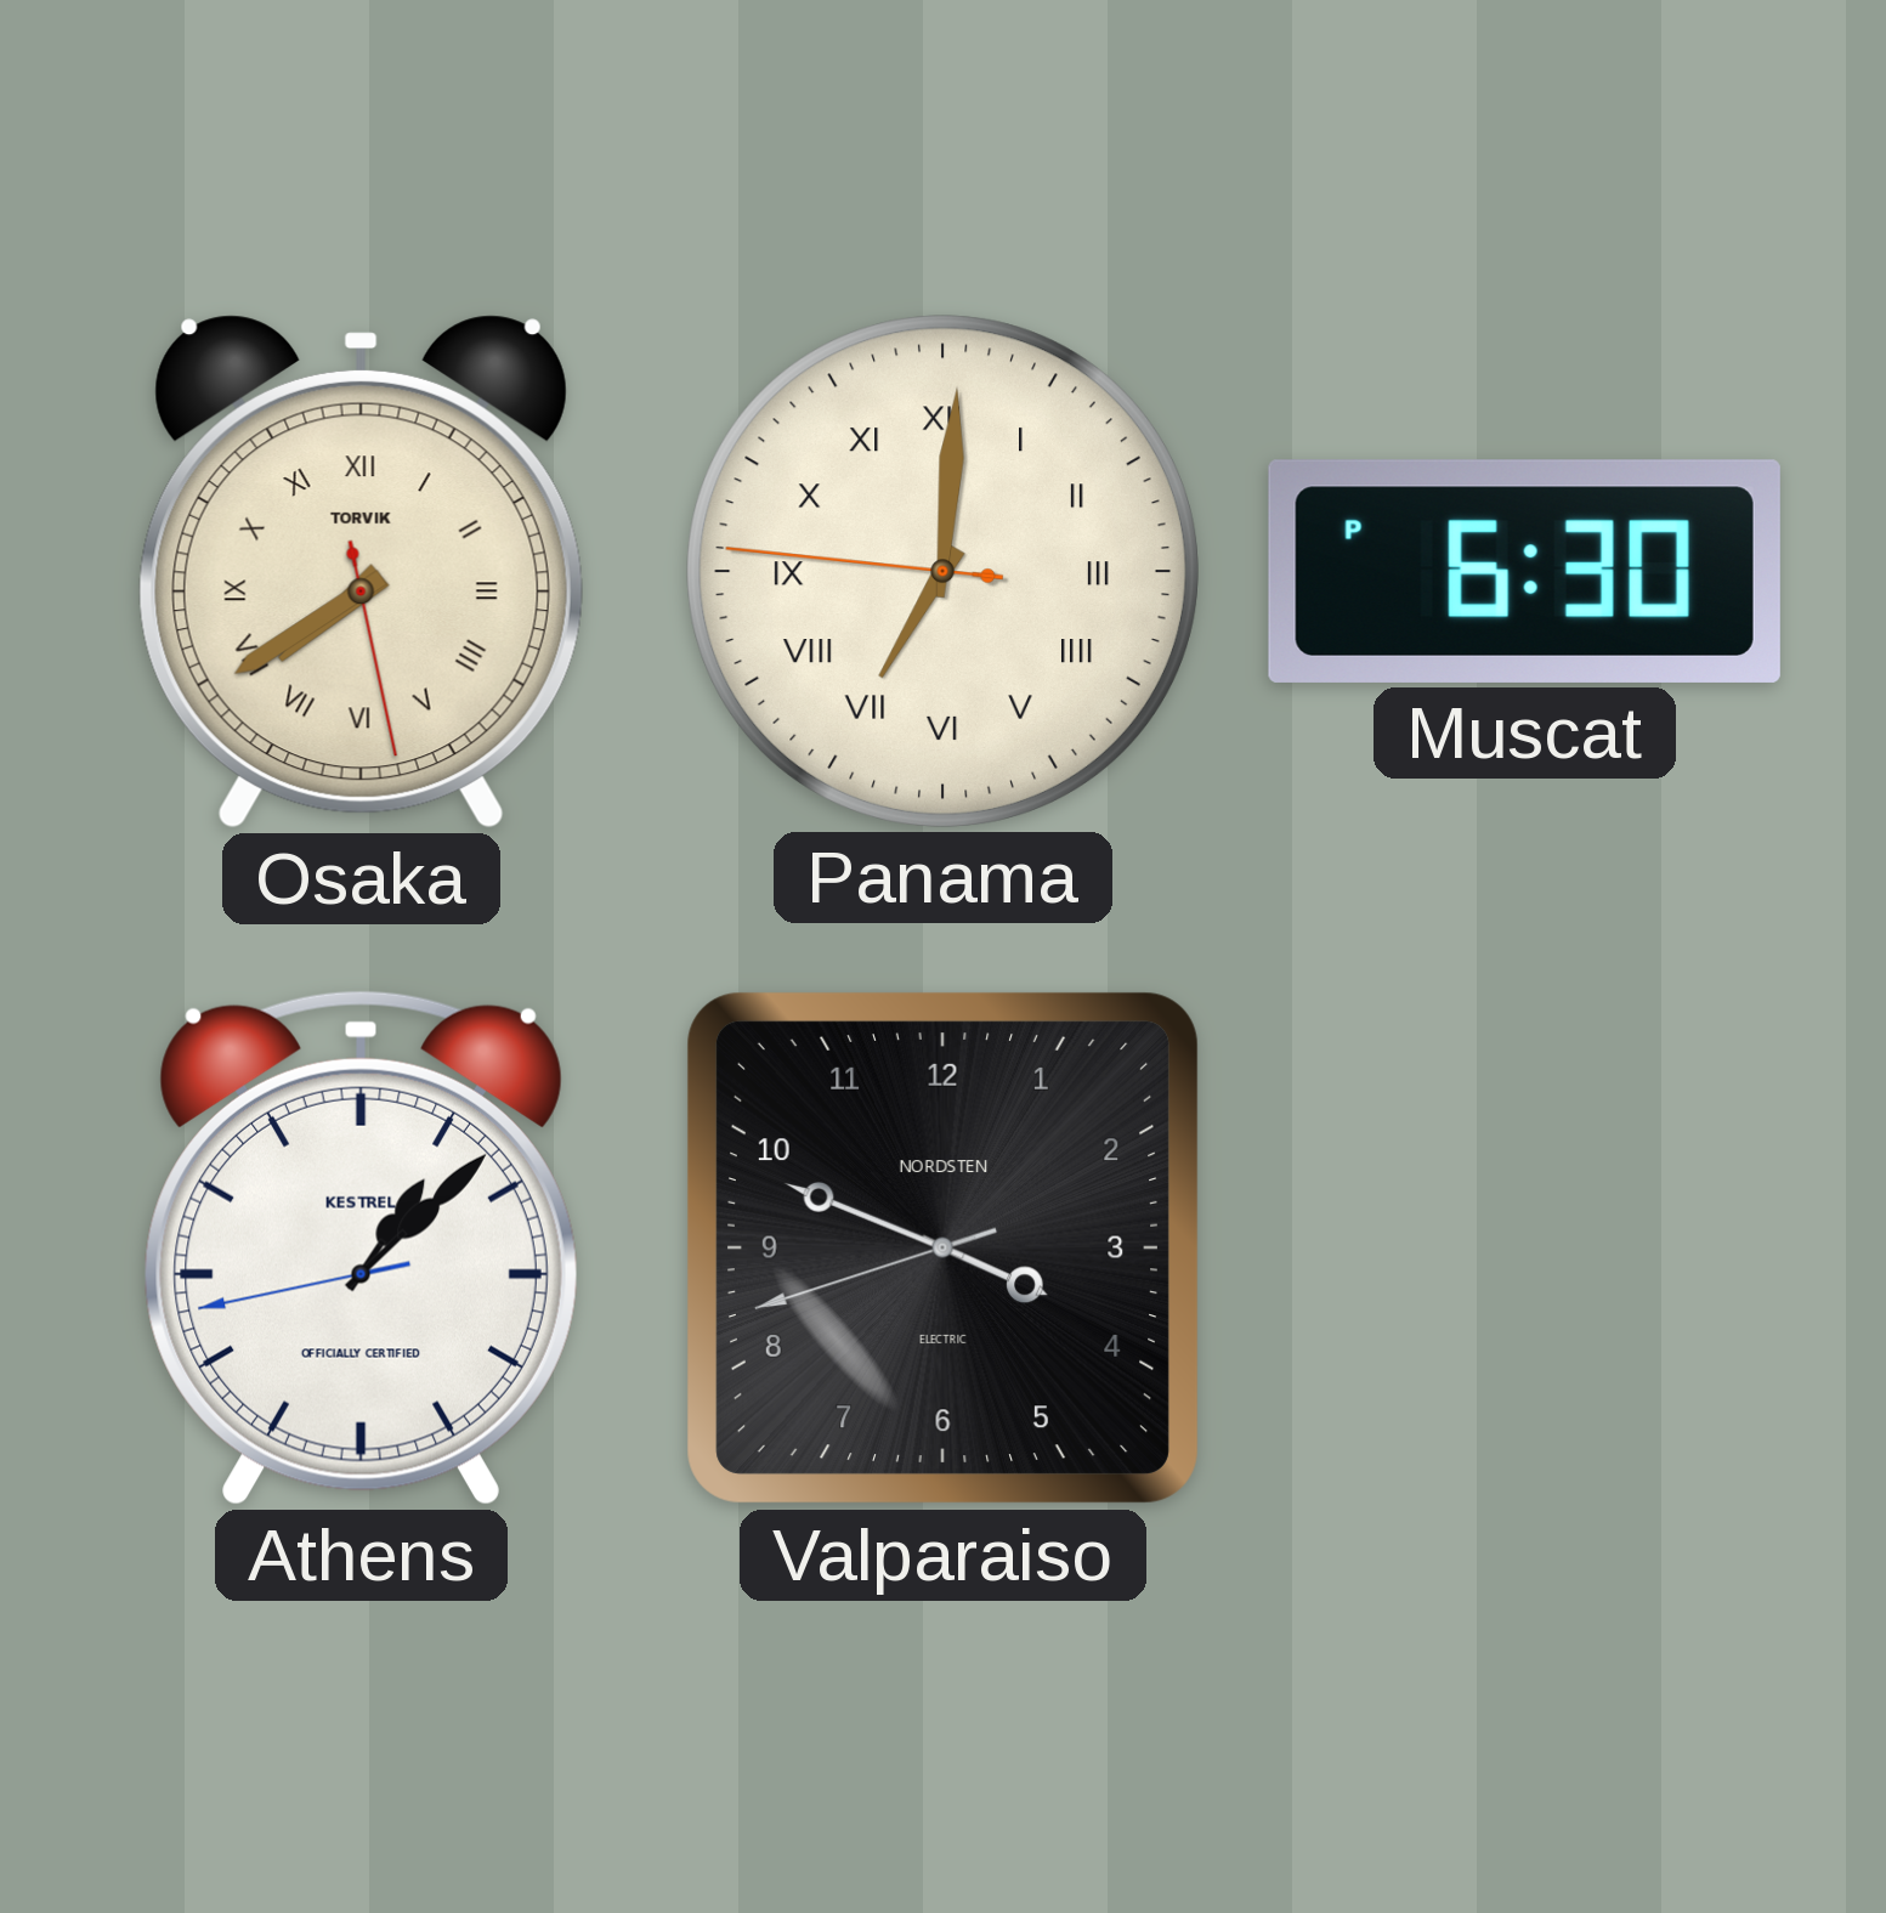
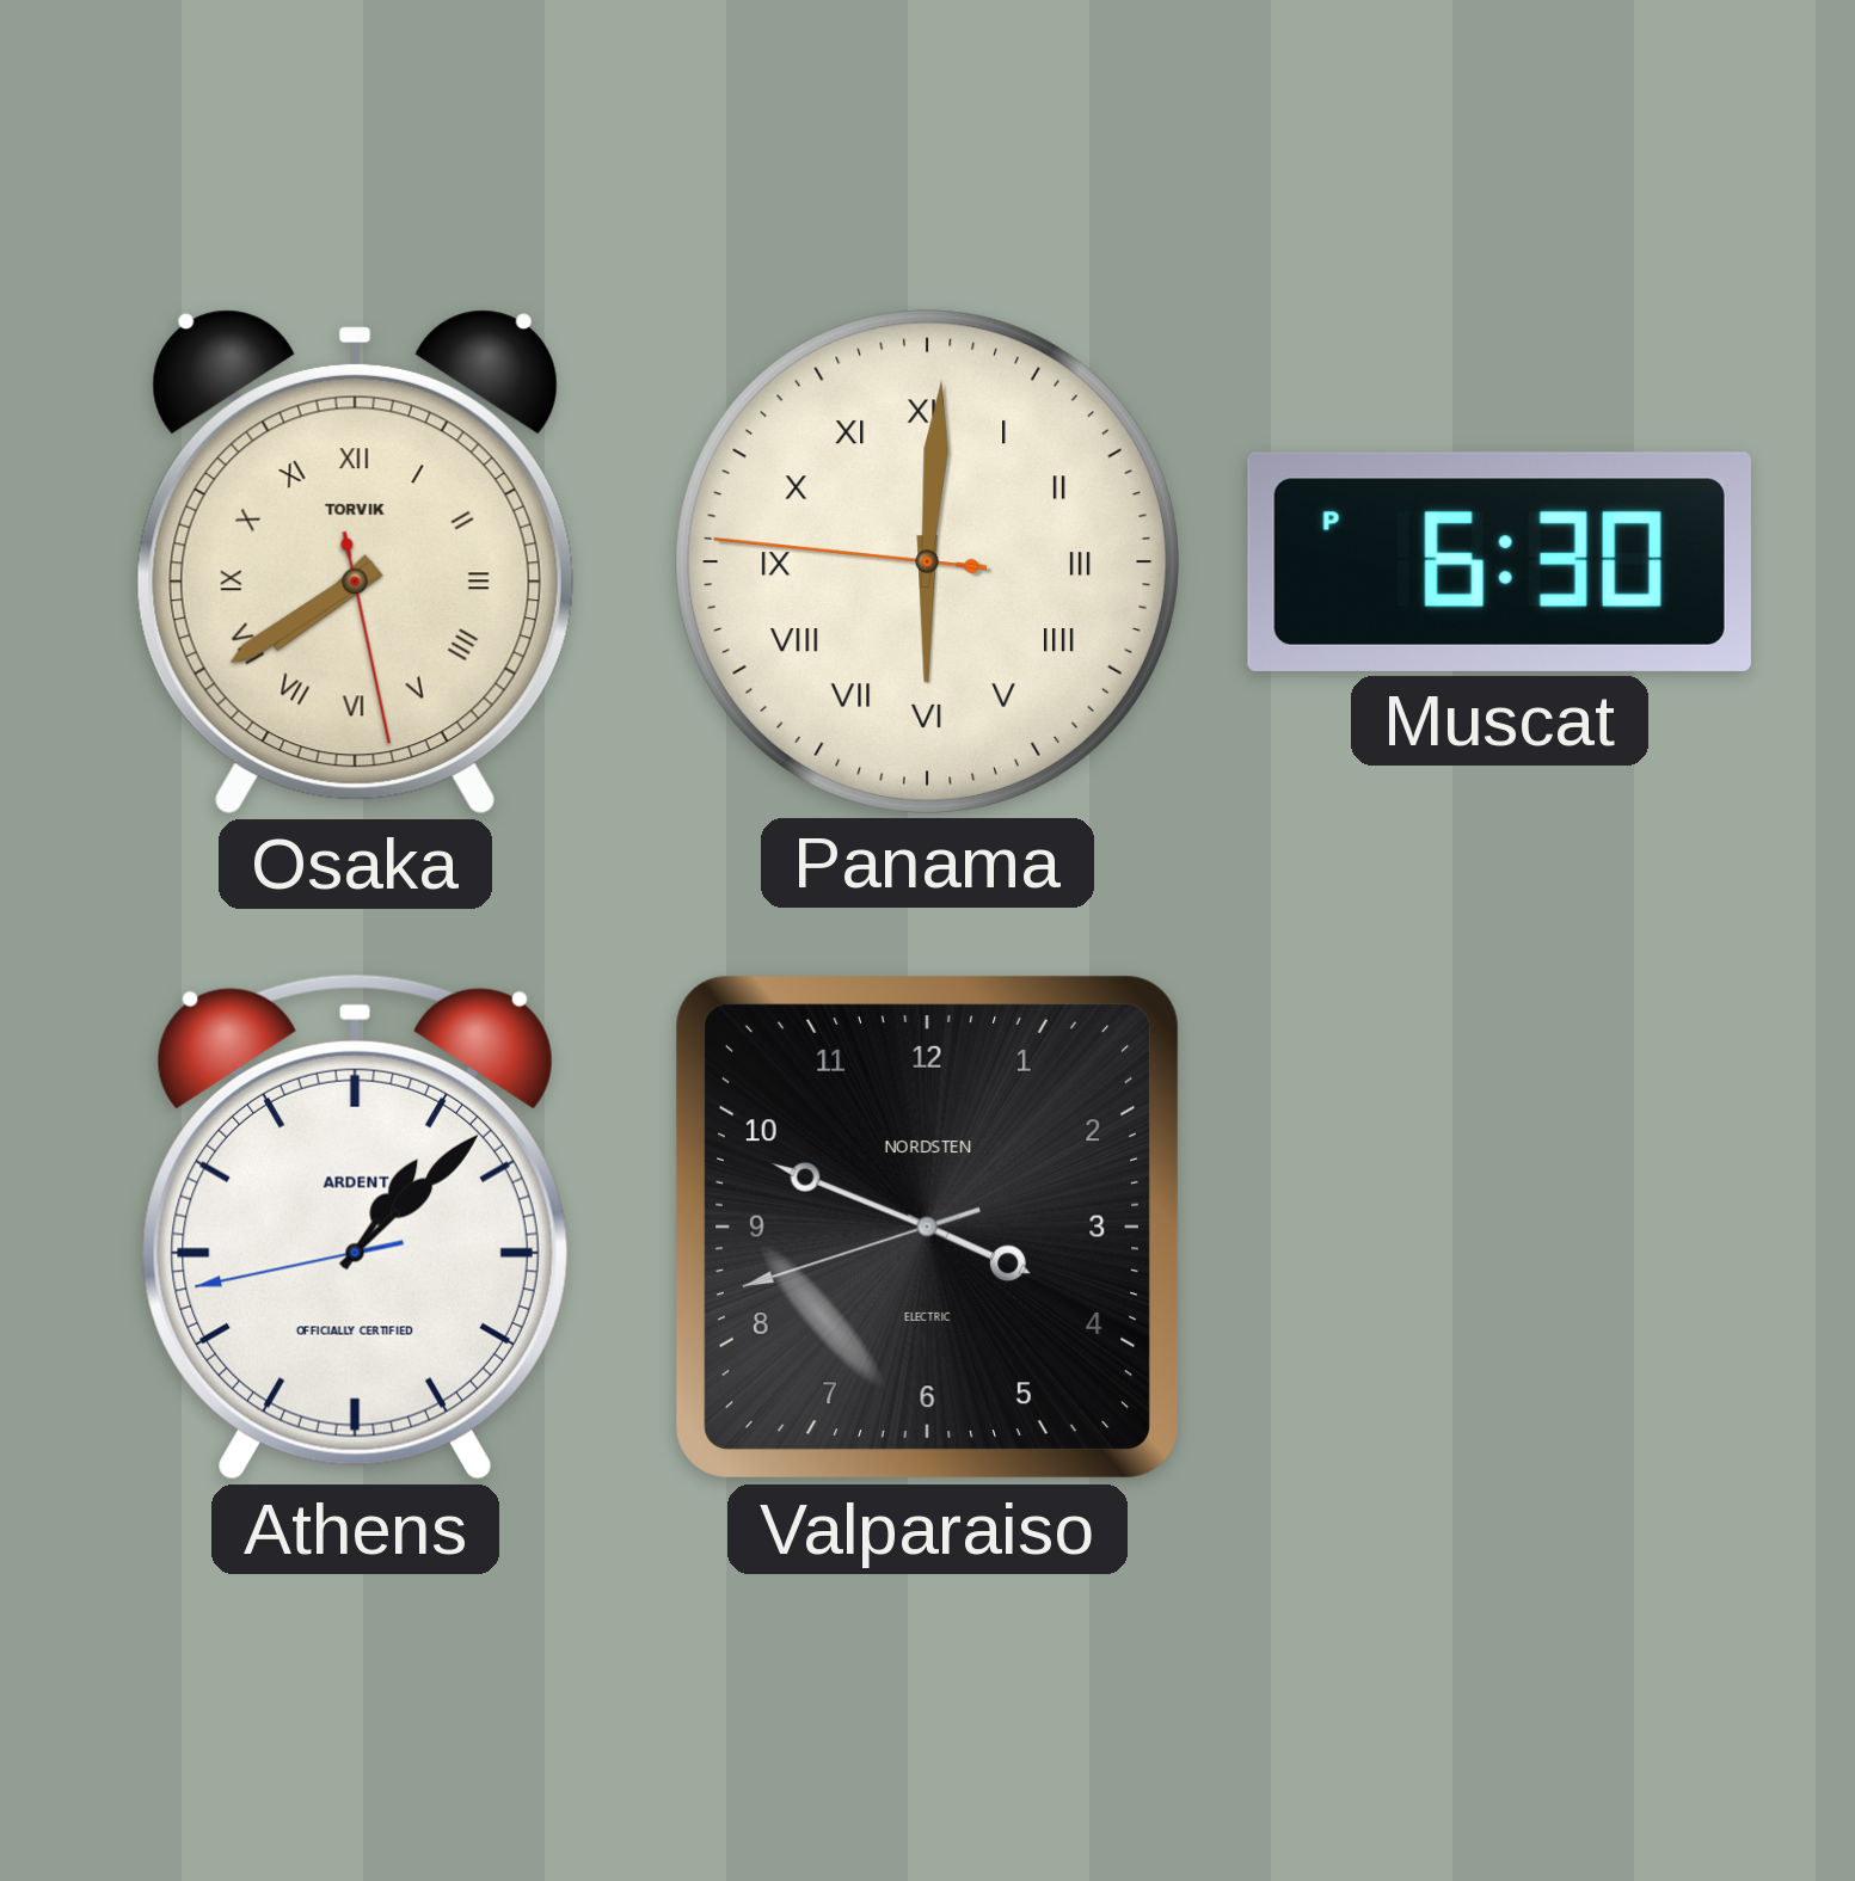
Panama: 7:00 -> 6:00
Athens brand: KESTREL -> ARDENT
